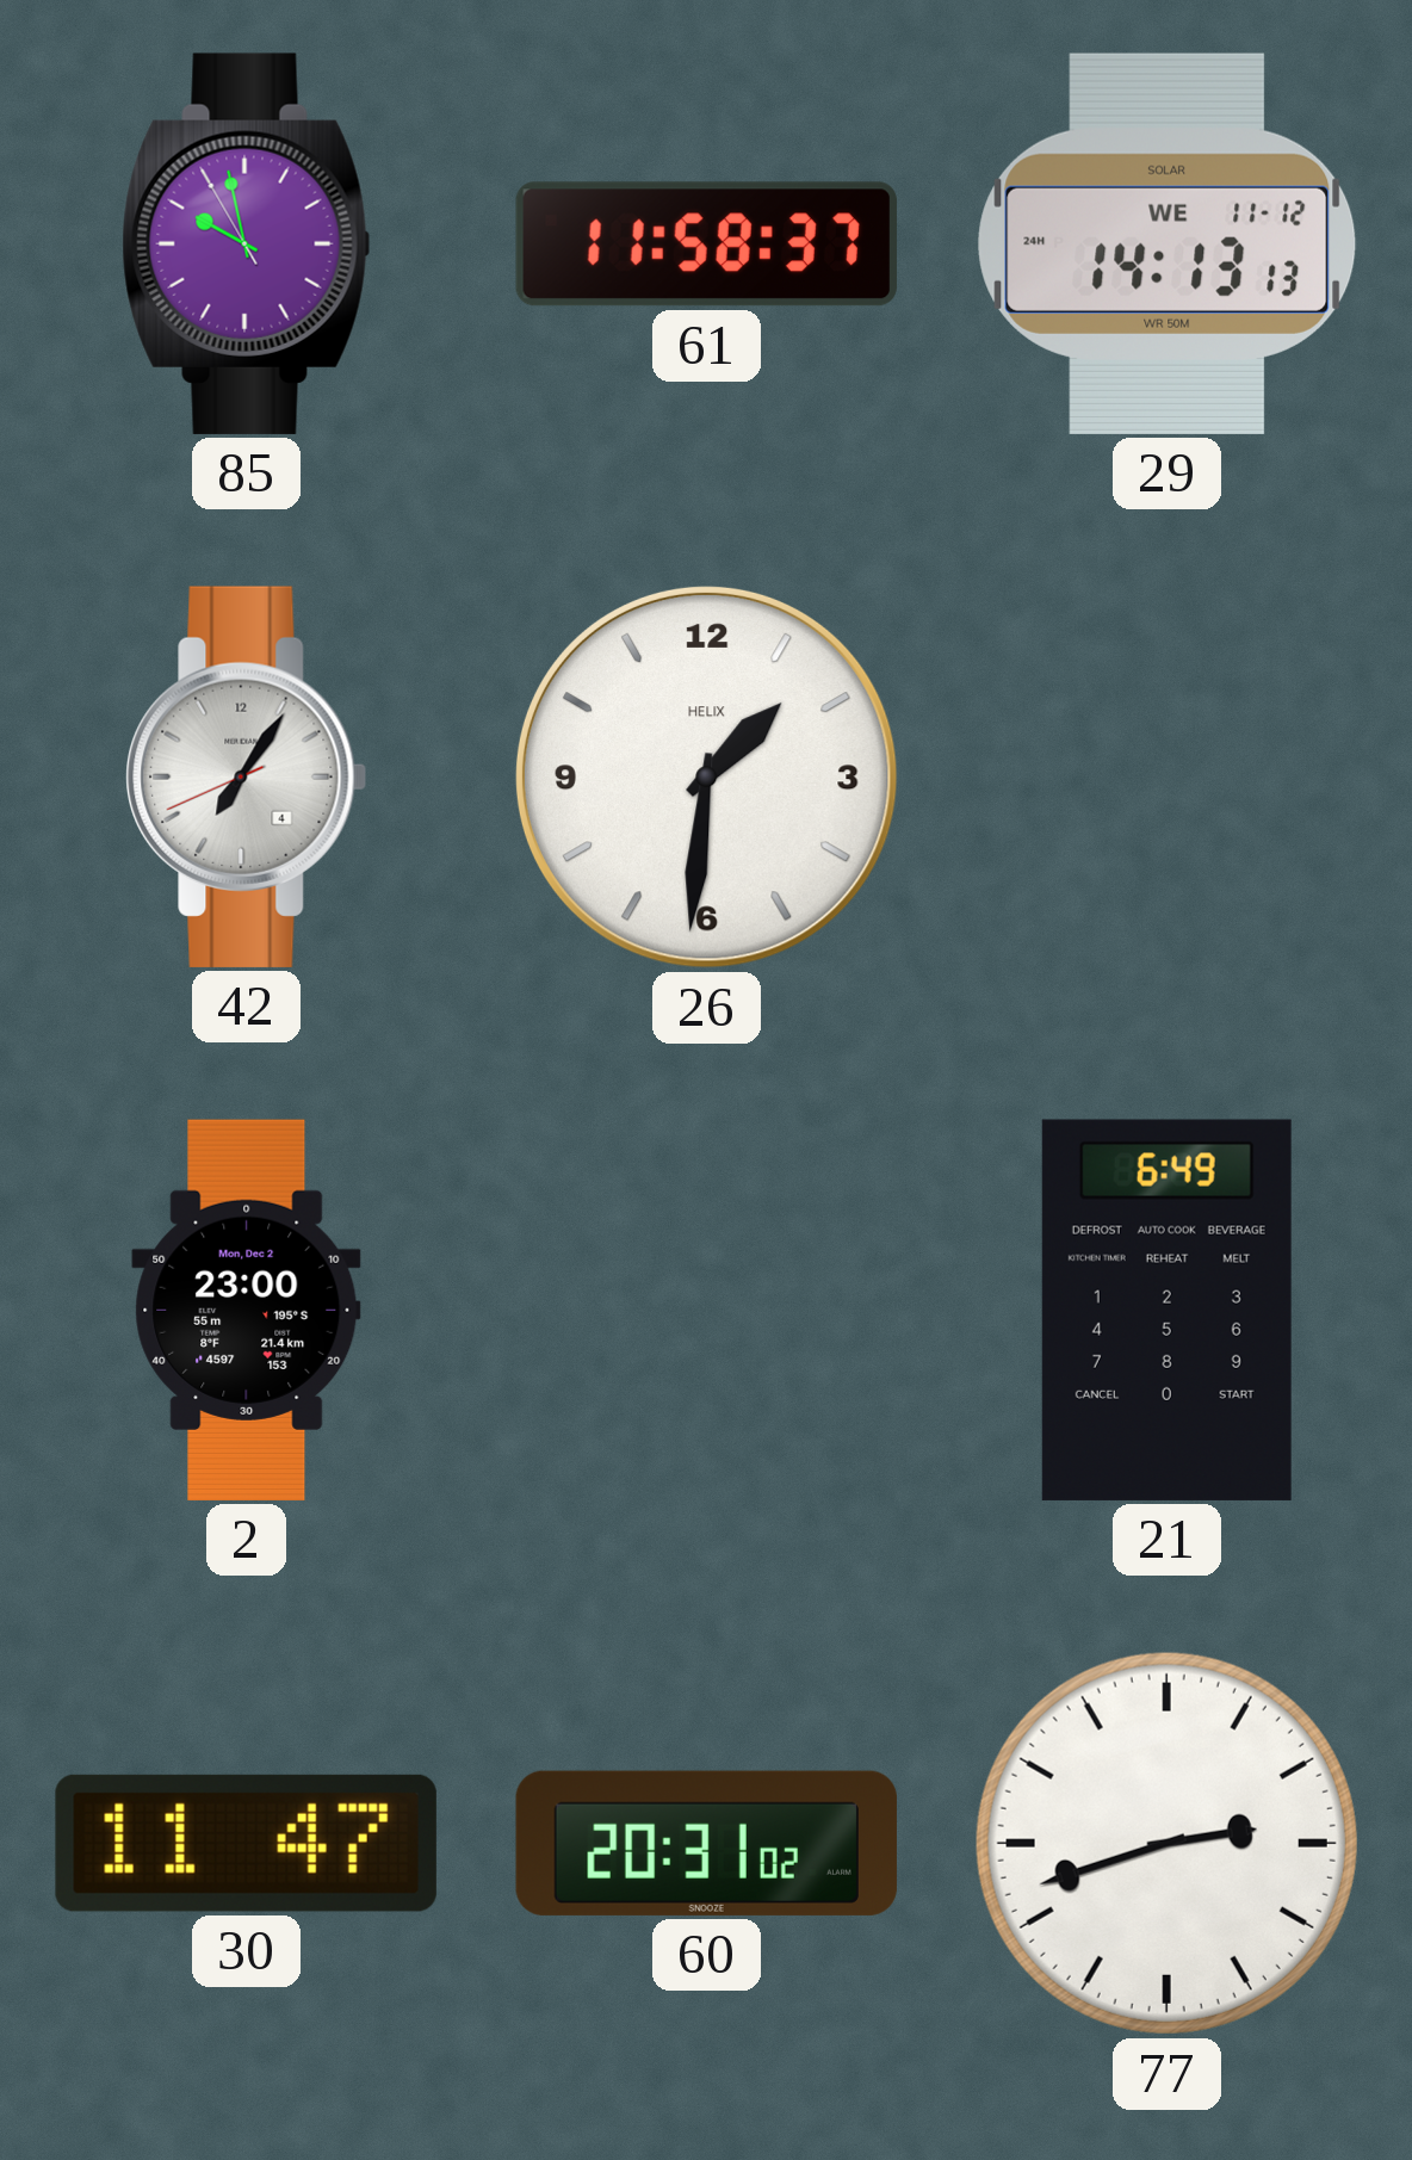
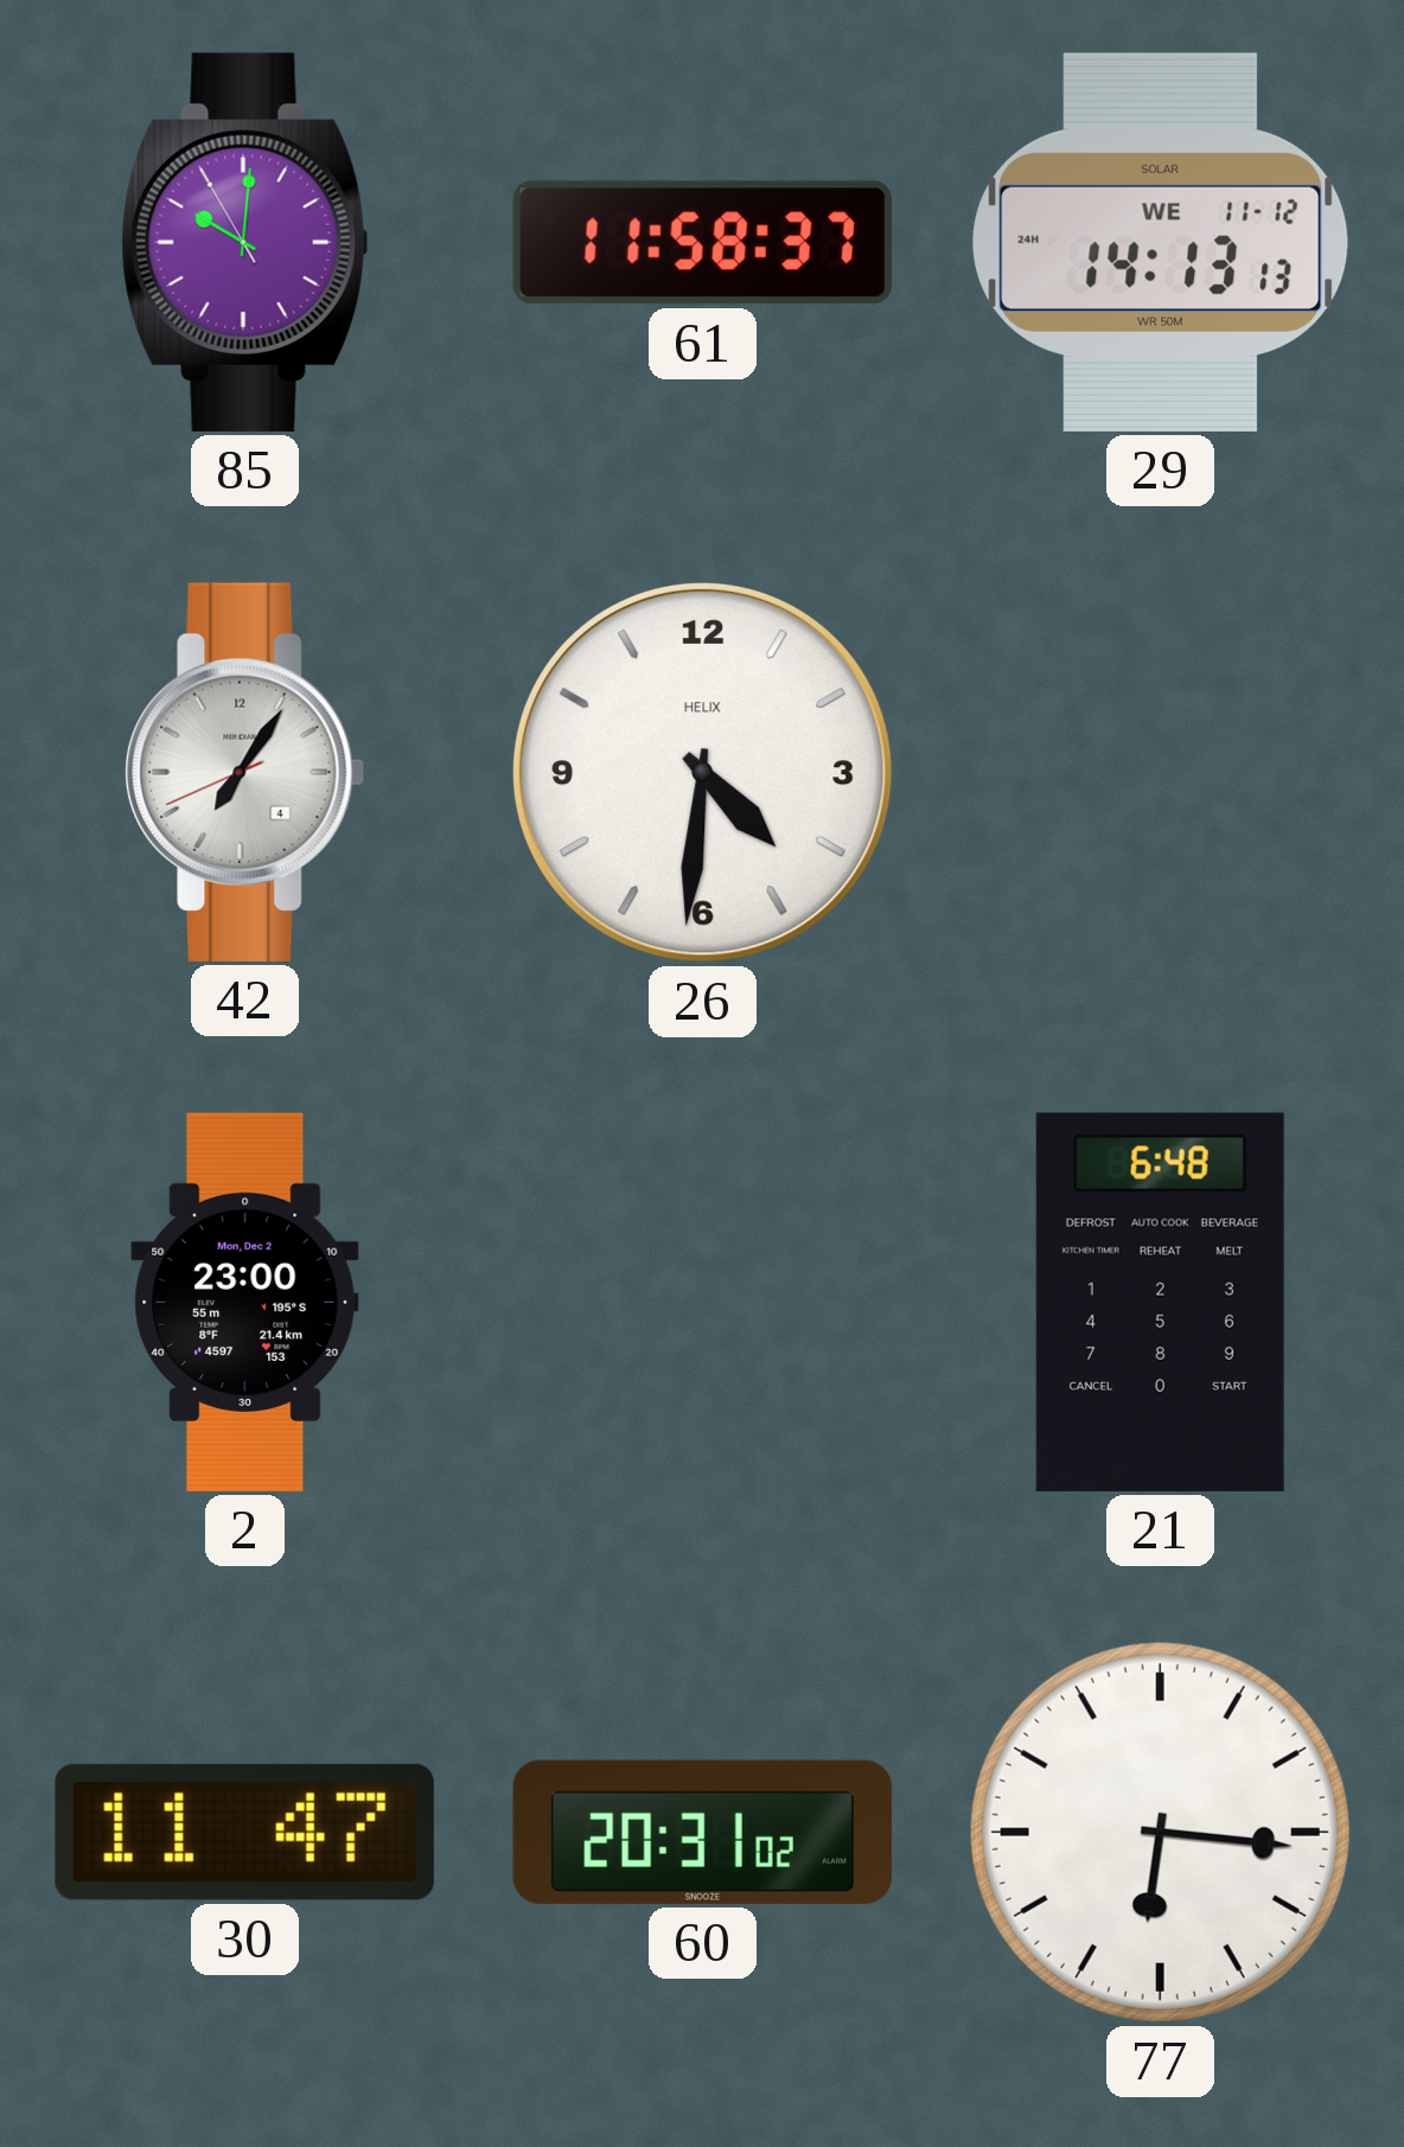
85: 9:57 -> 10:00
26: 1:31 -> 4:31
21: 6:49 -> 6:48
77: 2:42 -> 6:16
